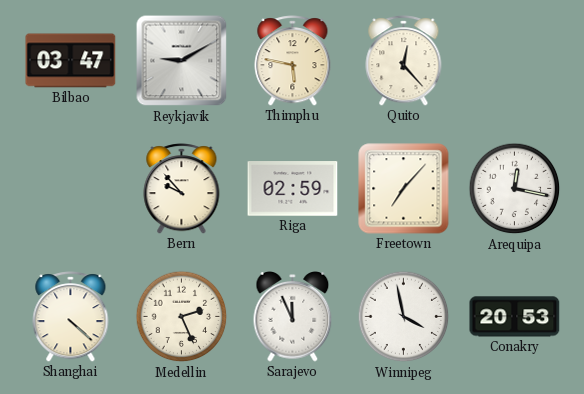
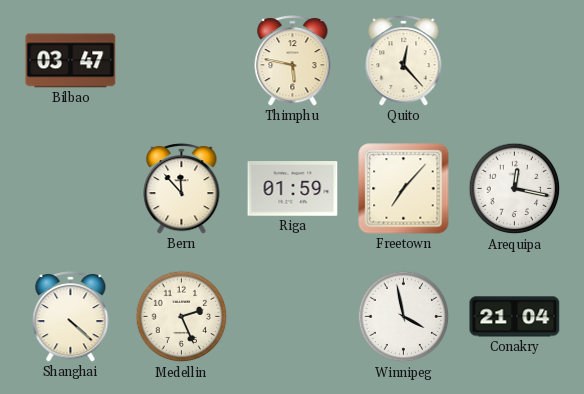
Reykjavik: 9:10 -> none
Bern: 9:53 -> 11:53
Riga: 02:59 -> 01:59
Sarajevo: 11:56 -> none
Conakry: 20:53 -> 21:04
